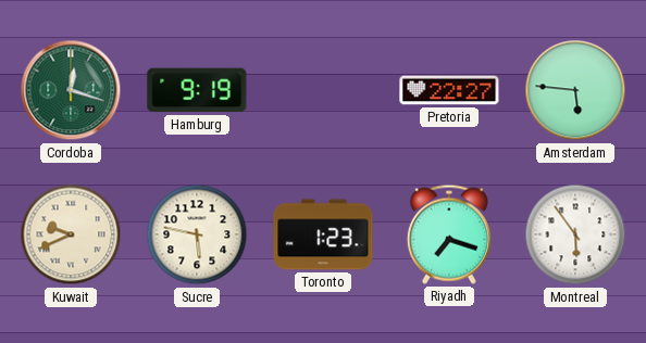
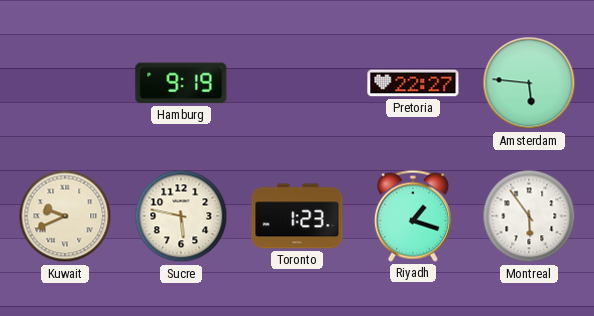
Cordoba: 12:18 -> none
Riyadh: 7:18 -> 1:18
